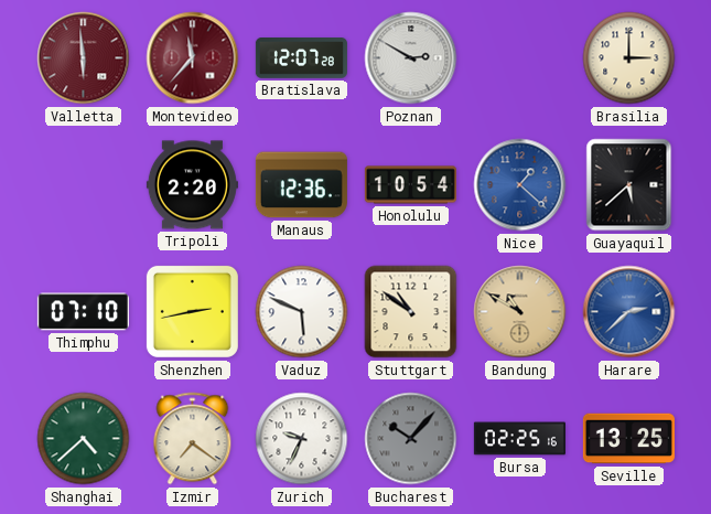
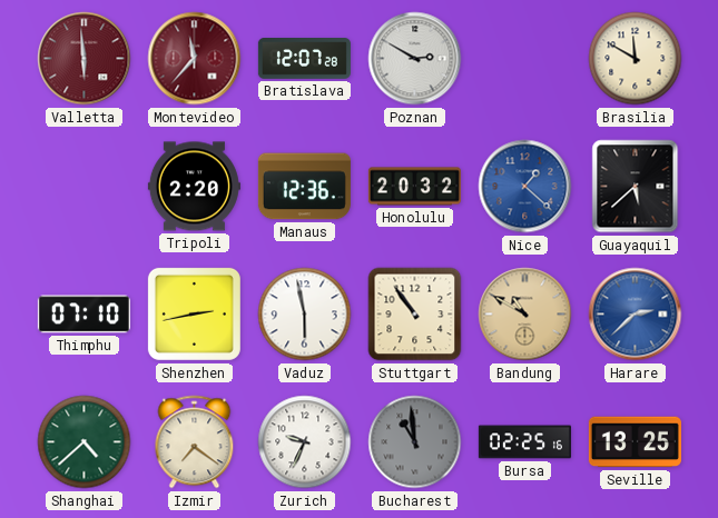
Brasilia: 3:00 -> 11:50
Honolulu: 10:54 -> 20:32
Vaduz: 5:49 -> 5:58
Stuttgart: 10:51 -> 10:54
Bucharest: 10:07 -> 10:59
